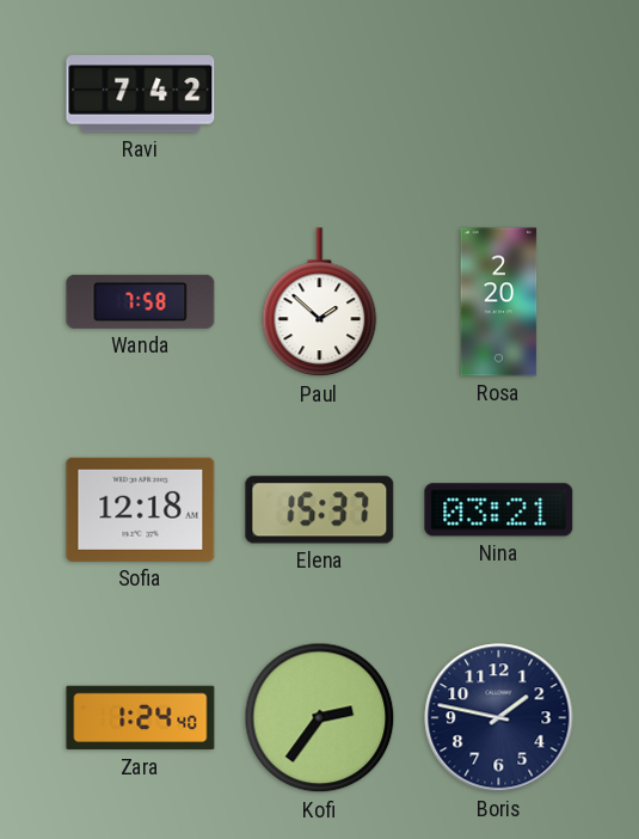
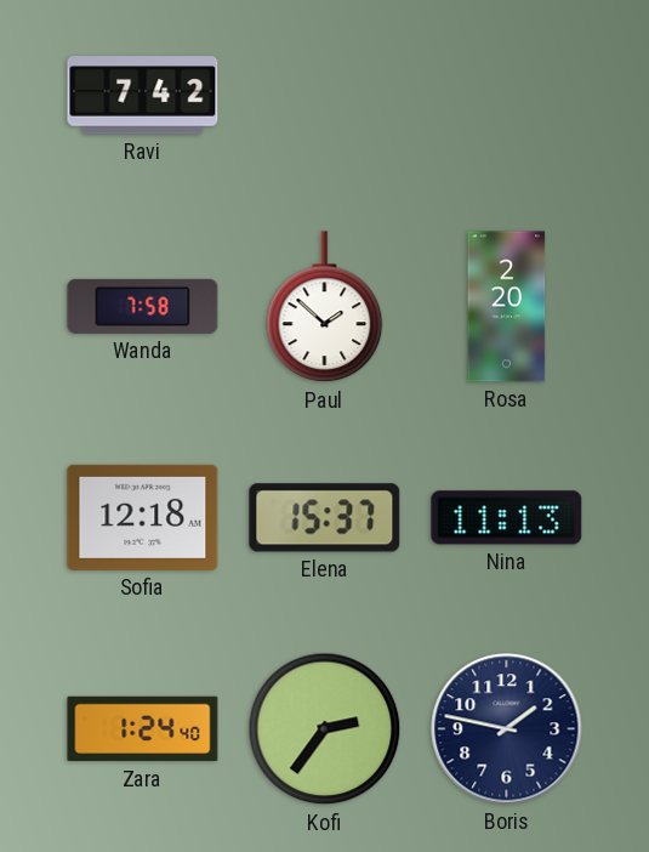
Nina: 03:21 -> 11:13
